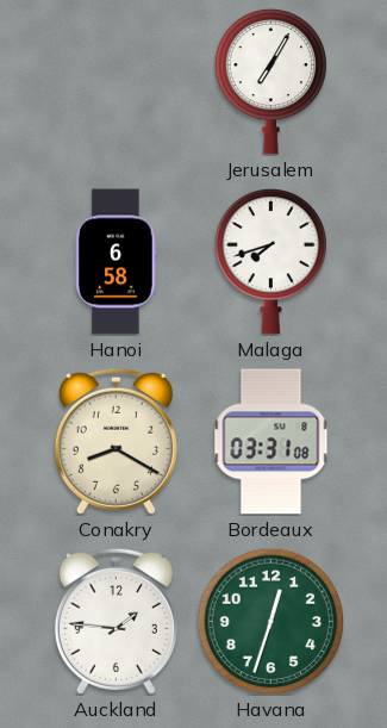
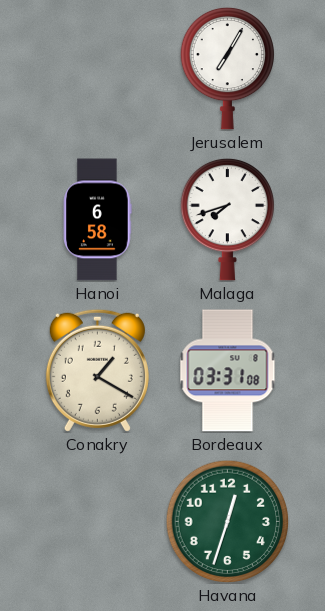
Conakry: 8:20 -> 1:20
Auckland: 1:46 -> none
